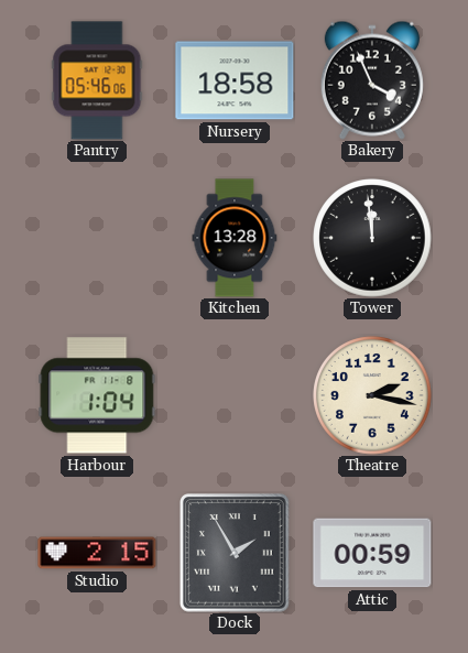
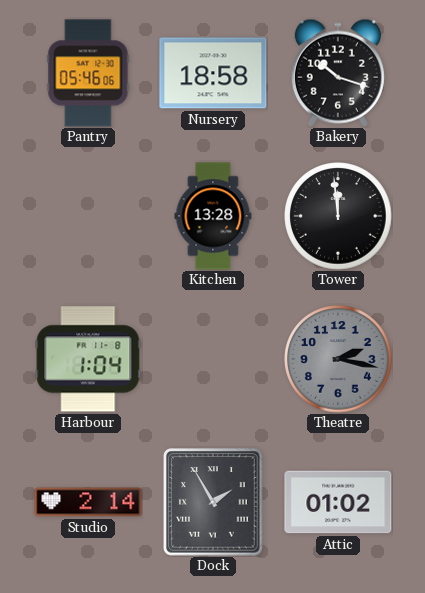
Bakery: 3:56 -> 10:18
Theatre dial: cream -> grey
Studio: 2:15 -> 2:14
Attic: 00:59 -> 01:02
